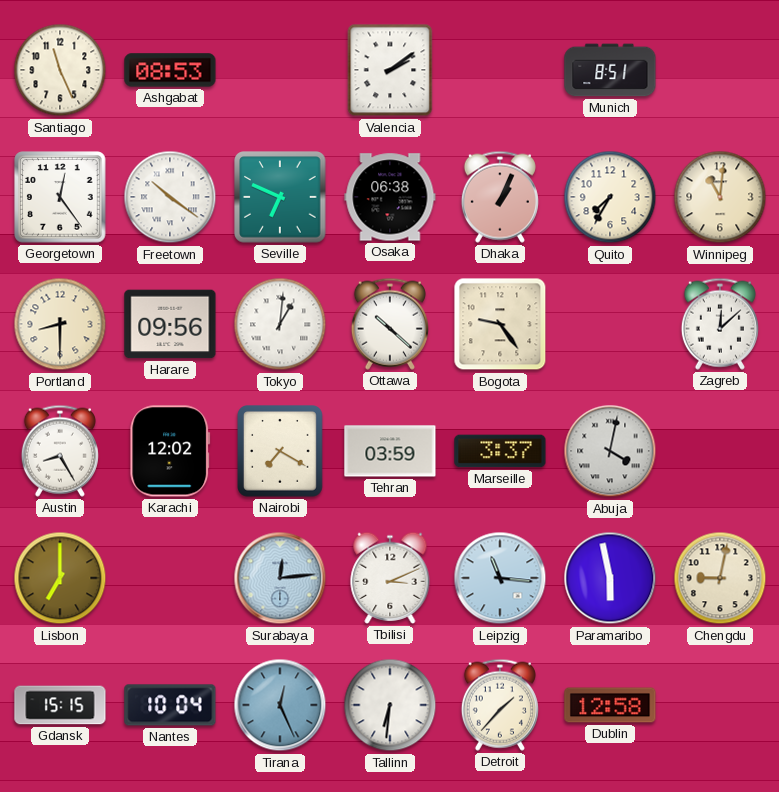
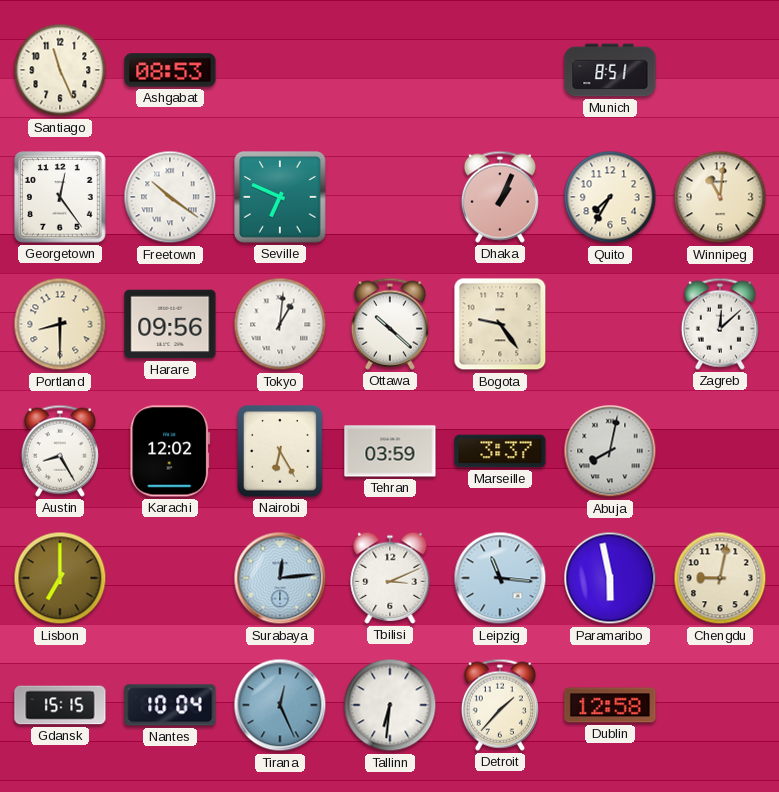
Valencia: 2:09 -> none
Osaka: 06:38 -> none
Nairobi: 7:20 -> 6:25
Abuja: 4:02 -> 8:02
